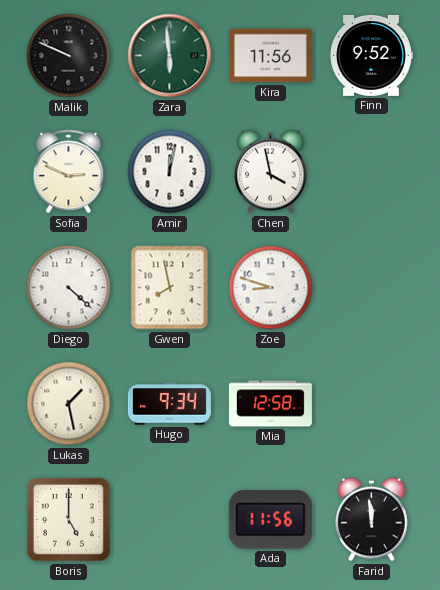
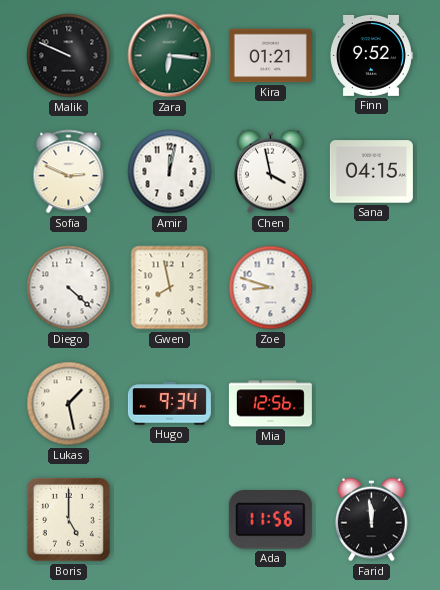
Zara: 5:59 -> 6:16
Kira: 11:56 -> 01:21
Sana: none -> 04:15
Mia: 12:58 -> 12:56
